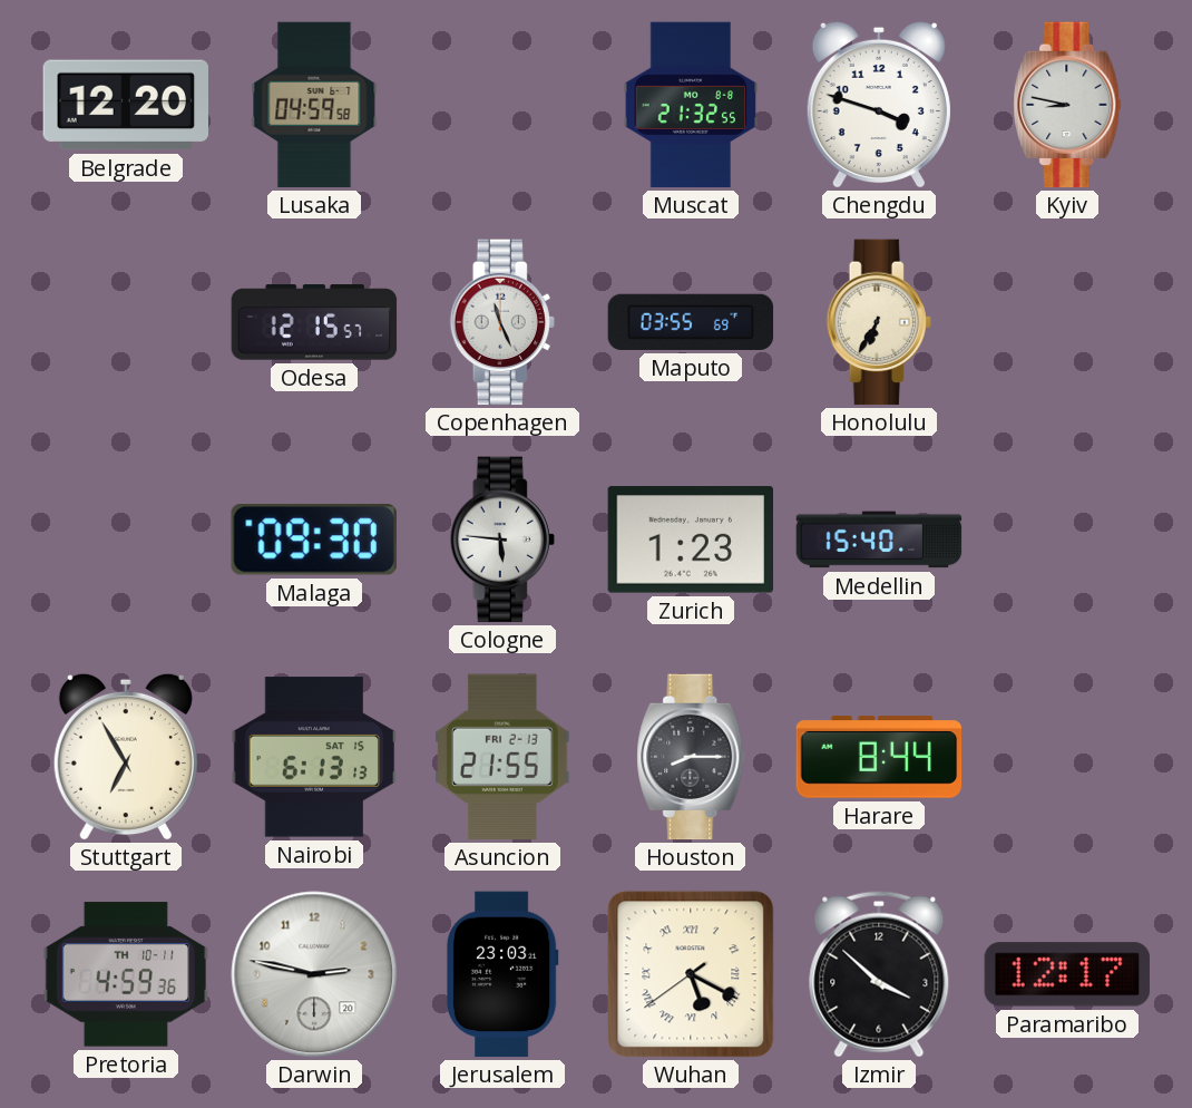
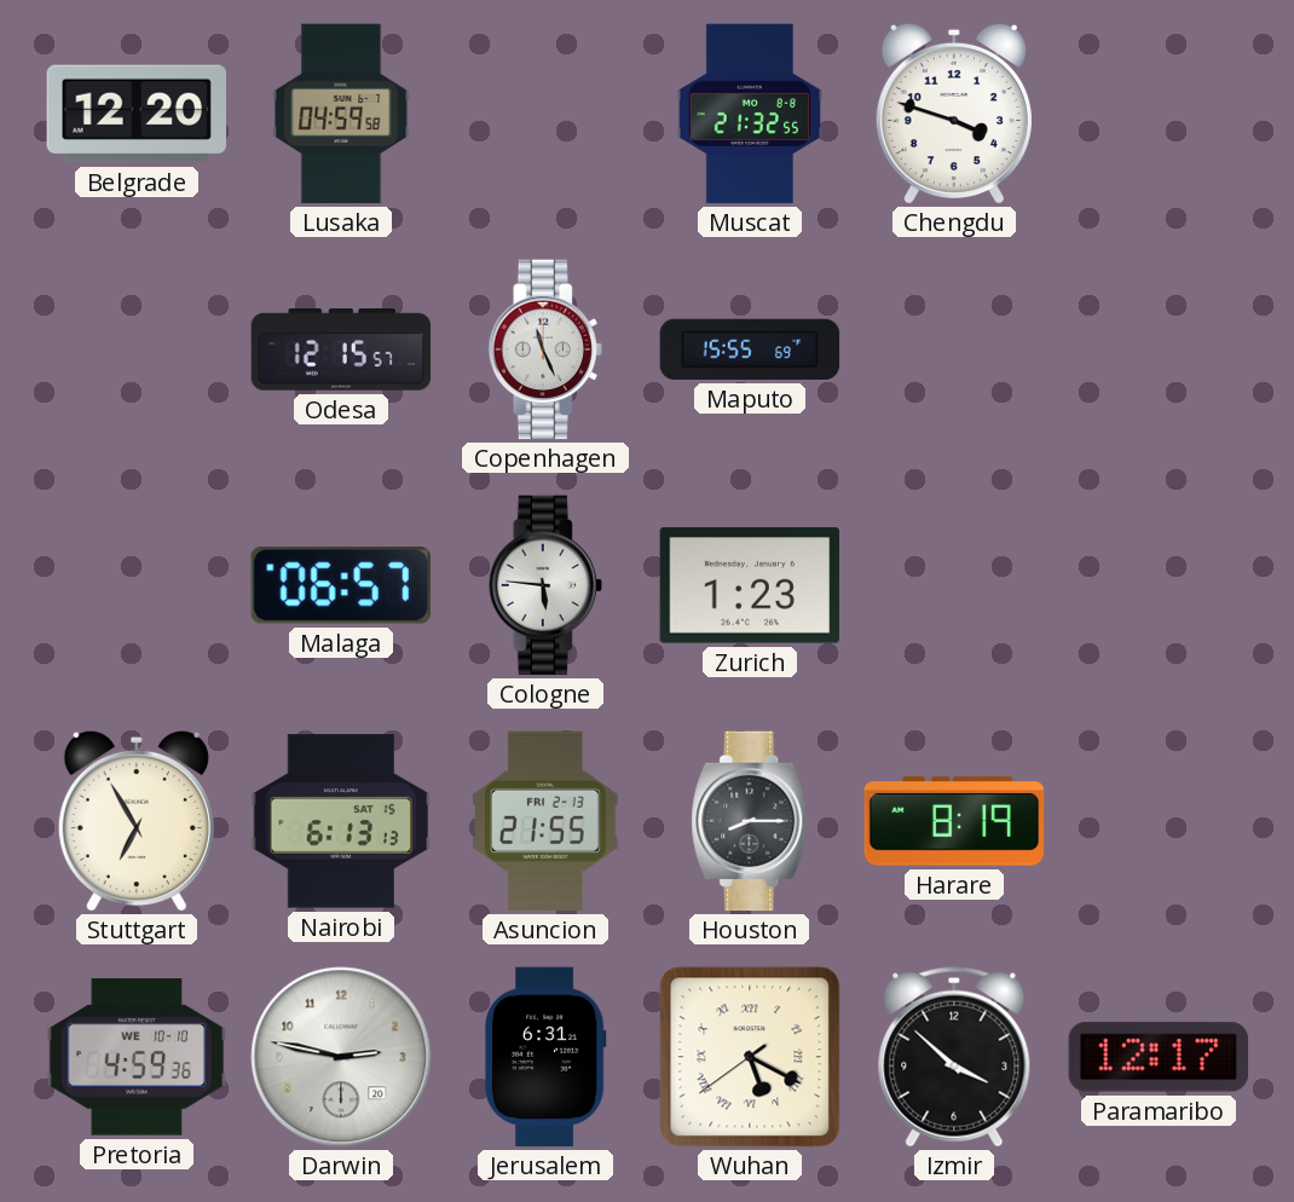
Kyiv: 8:47 -> none
Maputo: 03:55 -> 15:55
Honolulu: 6:35 -> none
Malaga: 09:30 -> 06:57
Medellin: 15:40 -> none
Harare: 8:44 -> 8:19
Pretoria date: TH 10-11 -> WE 10-10
Jerusalem: 23:03 -> 6:31
